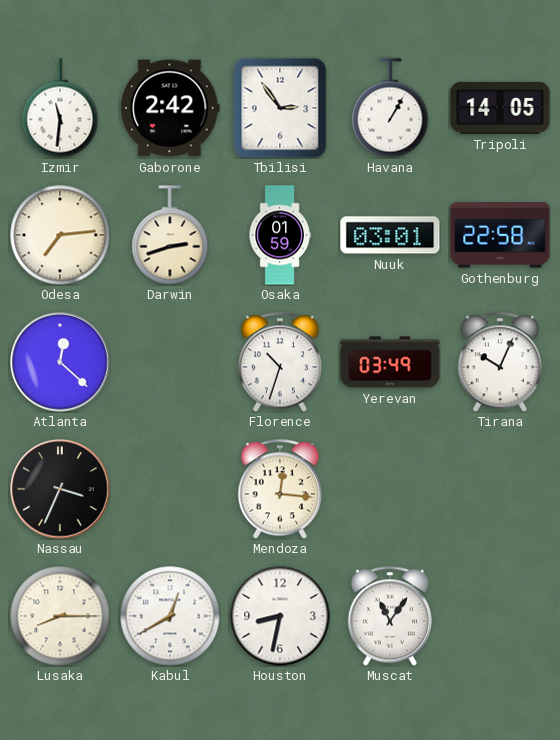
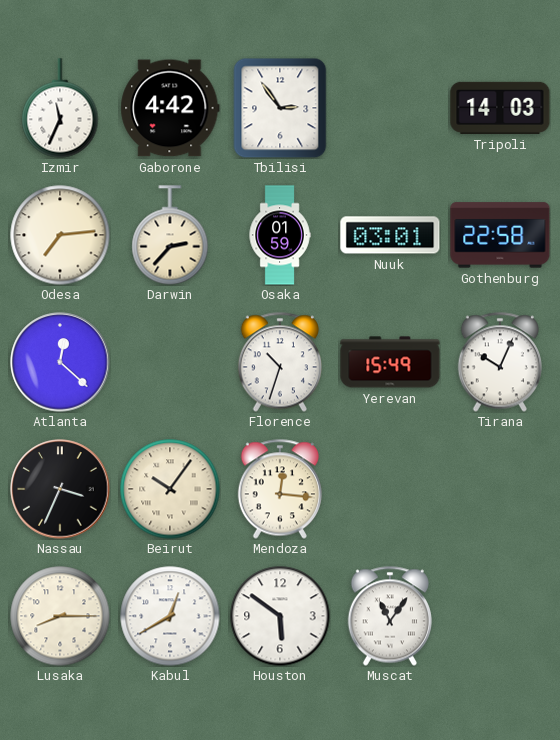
Izmir: 11:31 -> 11:34
Gaborone: 2:42 -> 4:42
Havana: 1:05 -> none
Tripoli: 14:05 -> 14:03
Darwin: 2:42 -> 2:37
Yerevan: 03:49 -> 15:49
Beirut: none -> 10:06
Houston: 8:32 -> 5:51
